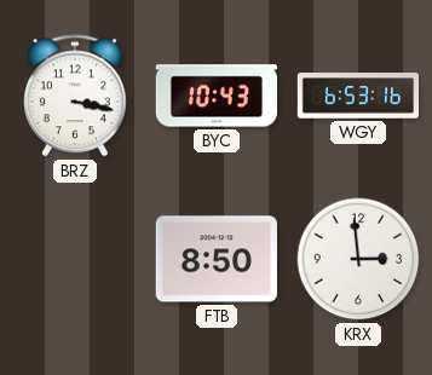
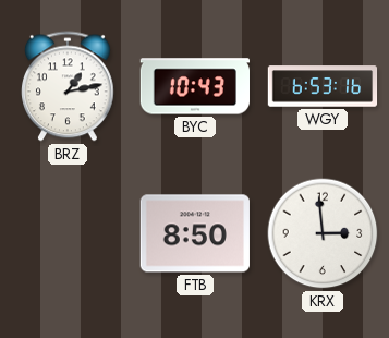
BRZ: 3:17 -> 1:13
